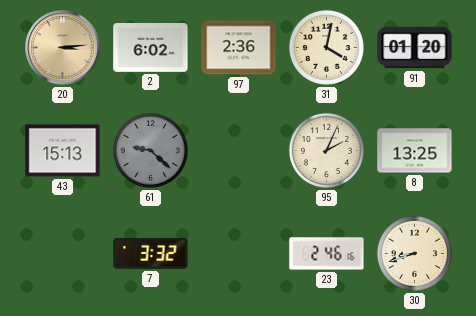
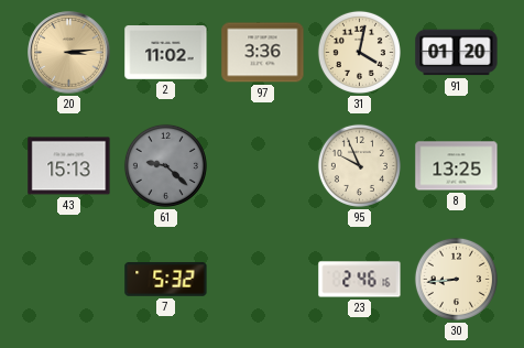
2: 6:02 -> 11:02
97: 2:36 -> 3:36
95: 2:04 -> 9:56
7: 3:32 -> 5:32
30: 8:42 -> 8:44
